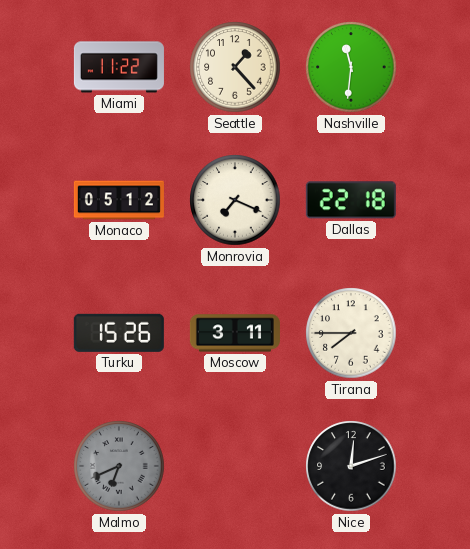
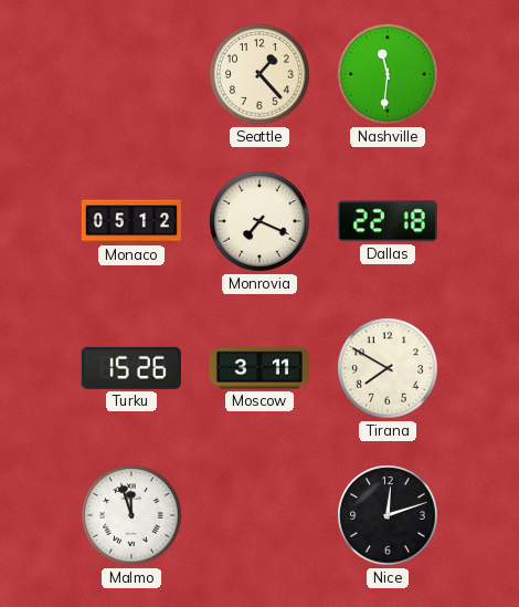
Miami: 11:22 -> none
Tirana: 7:45 -> 7:50
Malmo: 6:41 -> 11:57
Malmo dial: grey -> white
